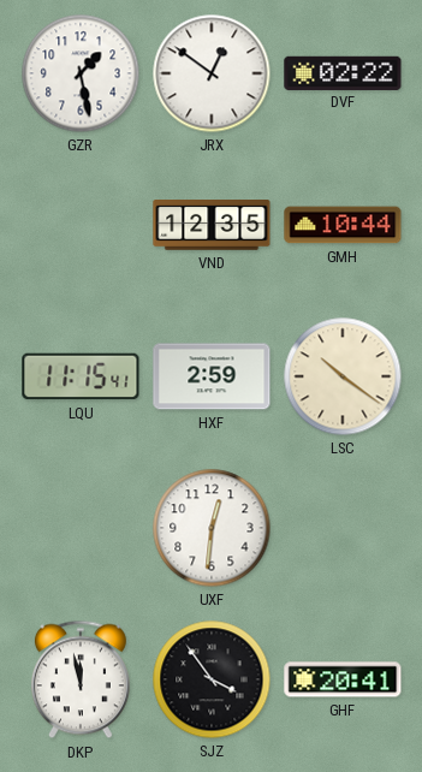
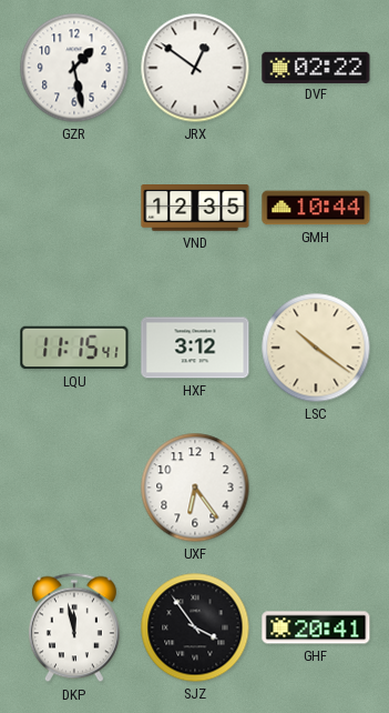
HXF: 2:59 -> 3:12
UXF: 12:31 -> 6:24
